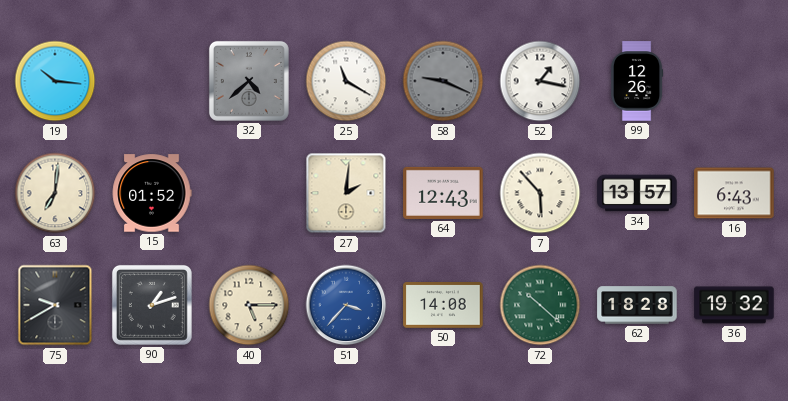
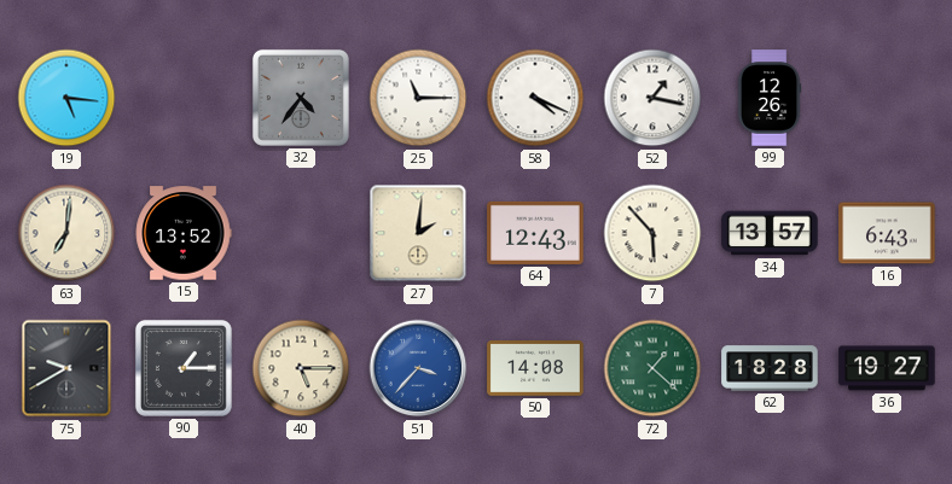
19: 10:16 -> 5:16
32: 4:38 -> 4:36
25: 11:20 -> 11:15
58: 9:19 -> 4:19
58 dial: grey -> white
15: 01:52 -> 13:52
90: 1:12 -> 1:15
72: 10:22 -> 1:22
36: 19:32 -> 19:27
